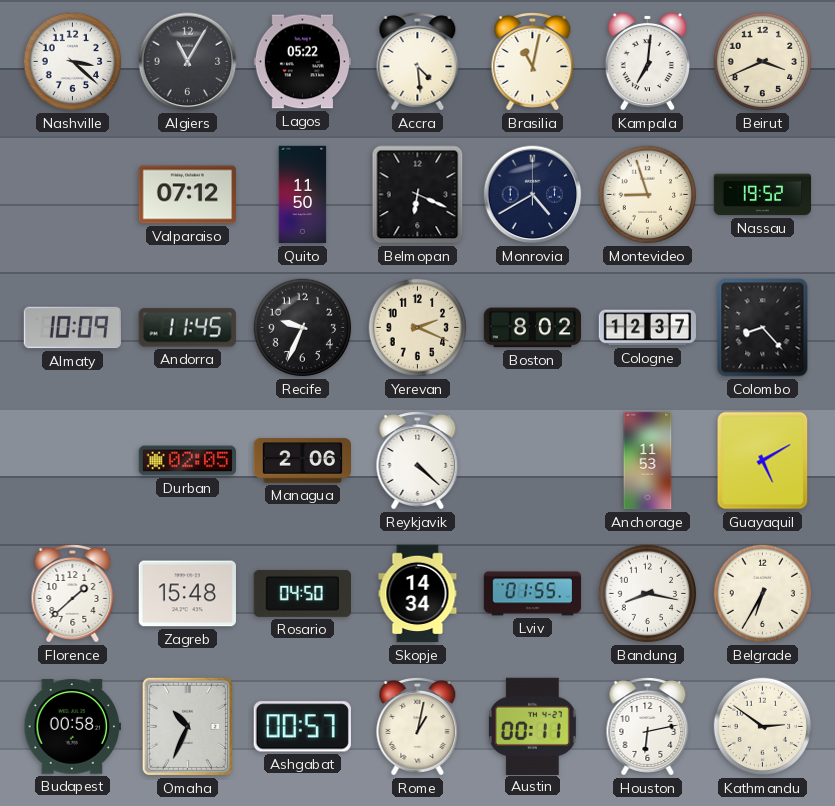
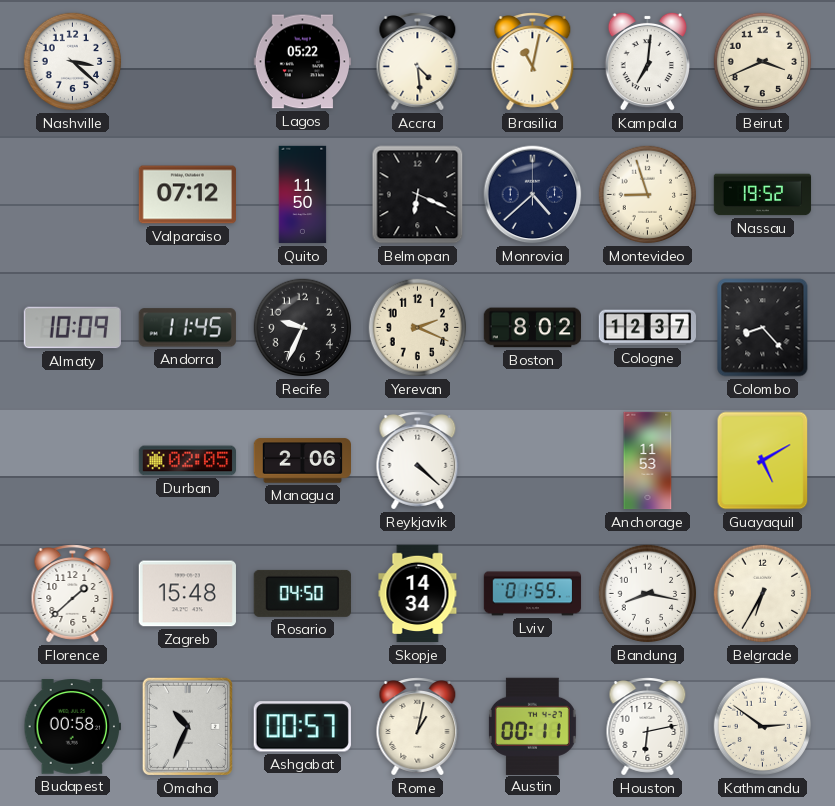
Algiers: 11:05 -> none
Monrovia: 4:40 -> 4:38
